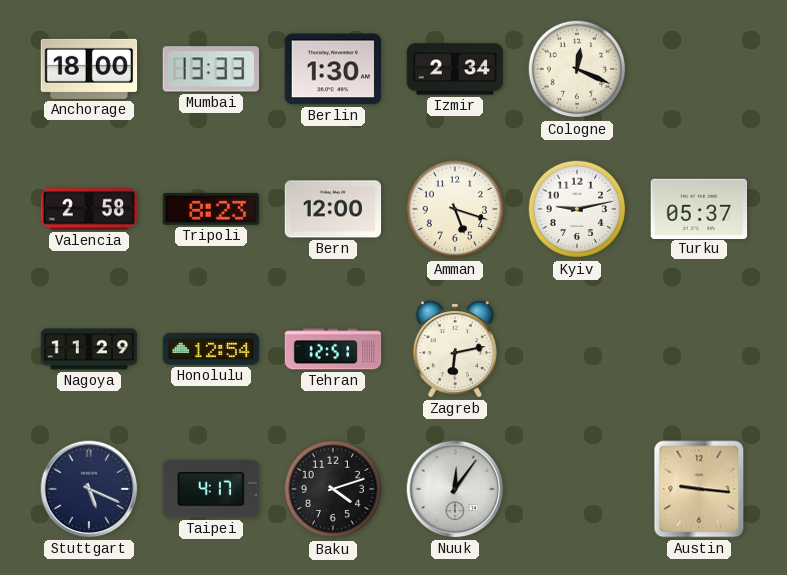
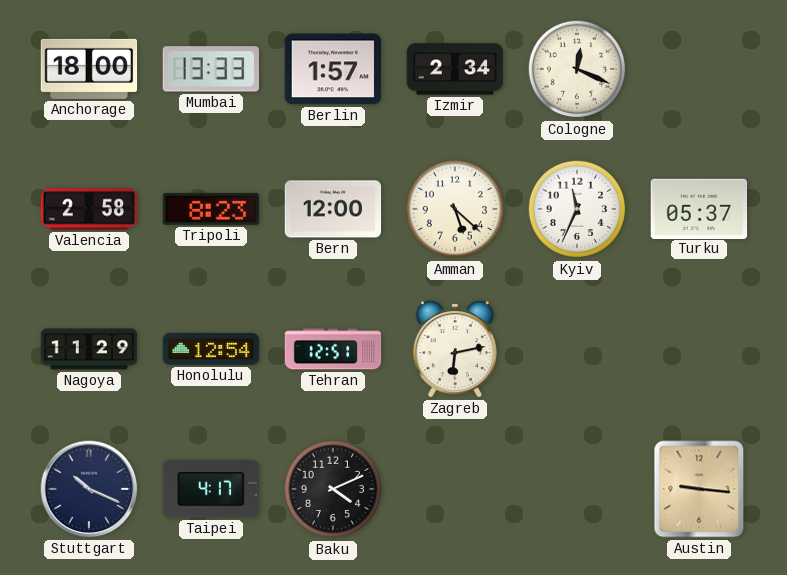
Berlin: 1:30 -> 1:57
Amman: 5:18 -> 5:22
Kyiv: 9:13 -> 11:34
Stuttgart: 5:19 -> 10:19
Baku: 4:12 -> 4:11
Nuuk: 12:06 -> none
